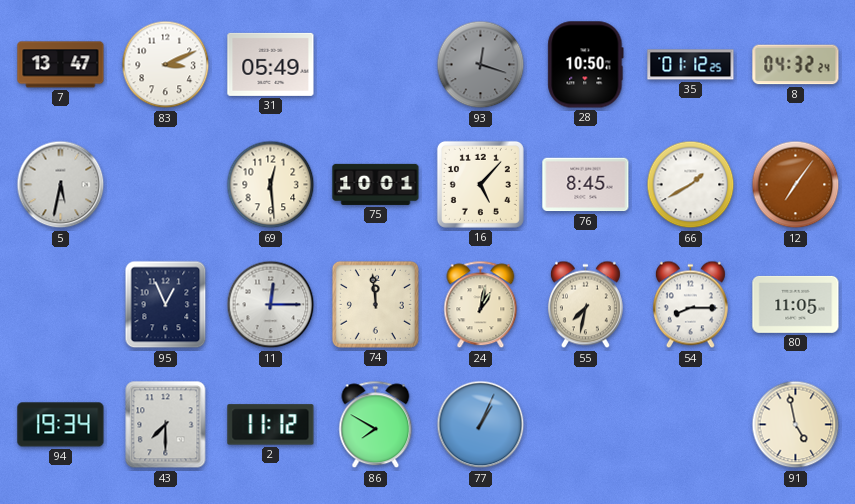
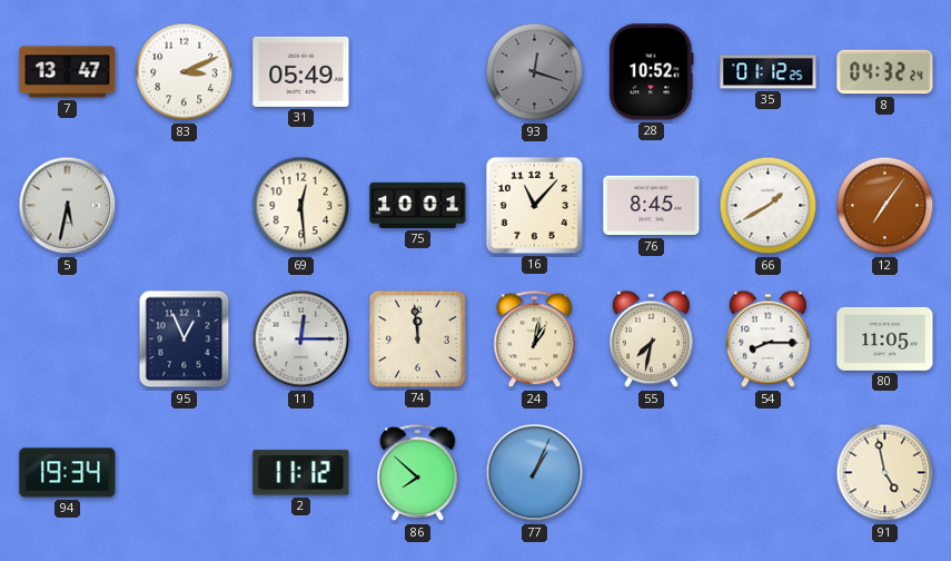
28: 10:50 -> 10:52
16: 5:07 -> 11:07
43: 7:30 -> none
86: 7:50 -> 7:52
